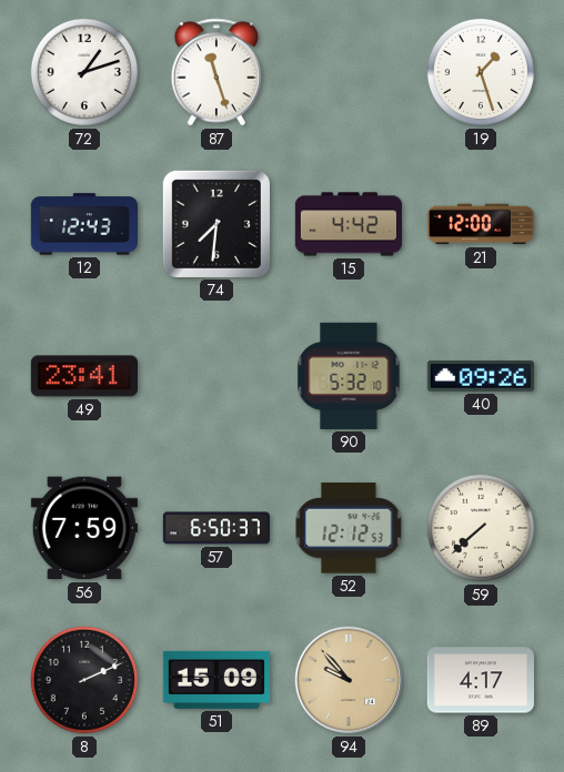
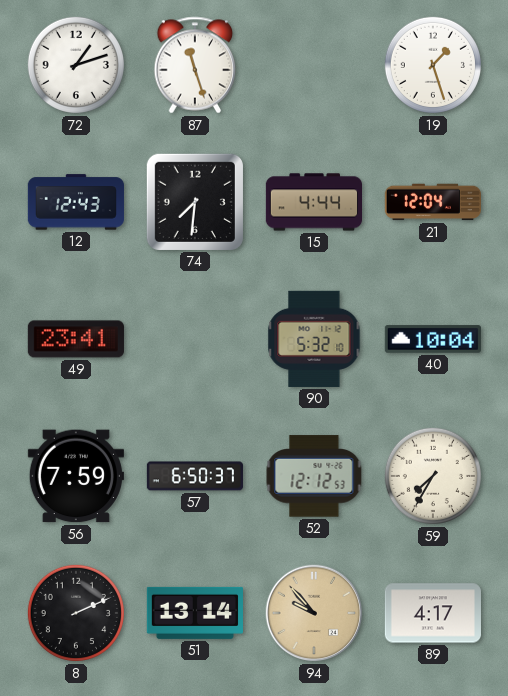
15: 4:42 -> 4:44
21: 12:00 -> 12:04
40: 09:26 -> 10:04
59: 7:38 -> 7:35
51: 15:09 -> 13:14
